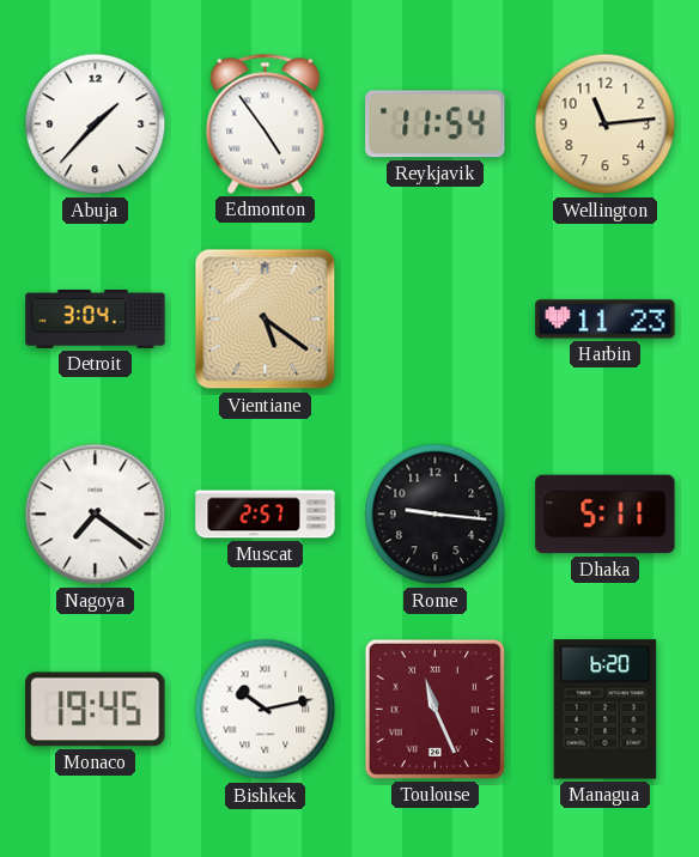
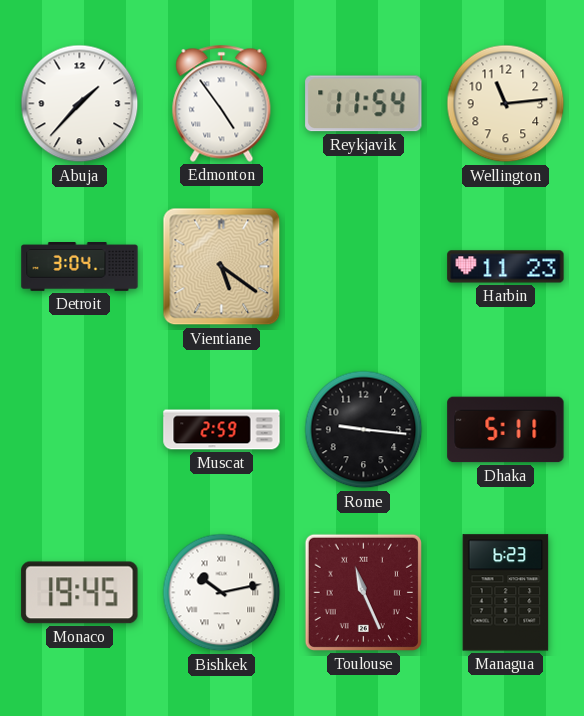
Nagoya: 7:21 -> none
Muscat: 2:57 -> 2:59
Managua: 6:20 -> 6:23
